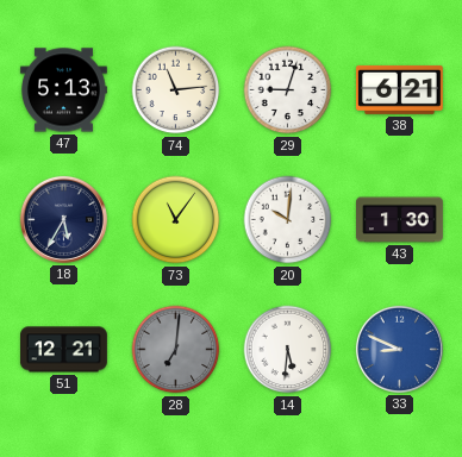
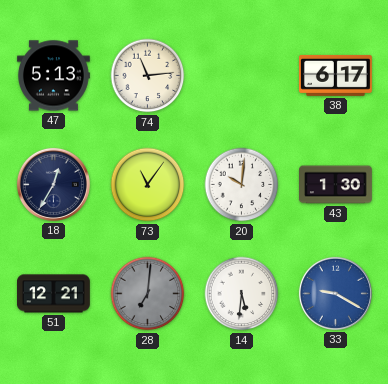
29: 9:03 -> none
38: 6:21 -> 6:17
18: 5:35 -> 12:35
33: 8:49 -> 9:20
